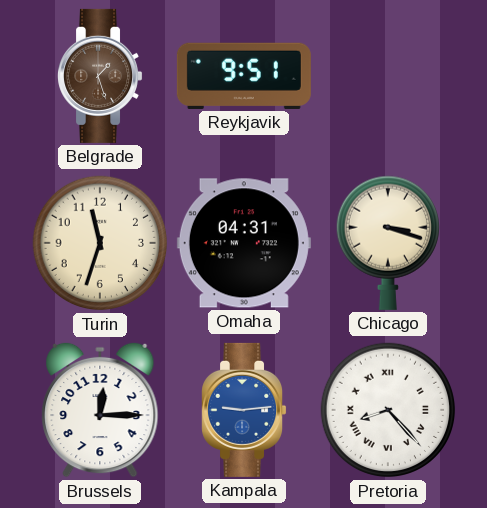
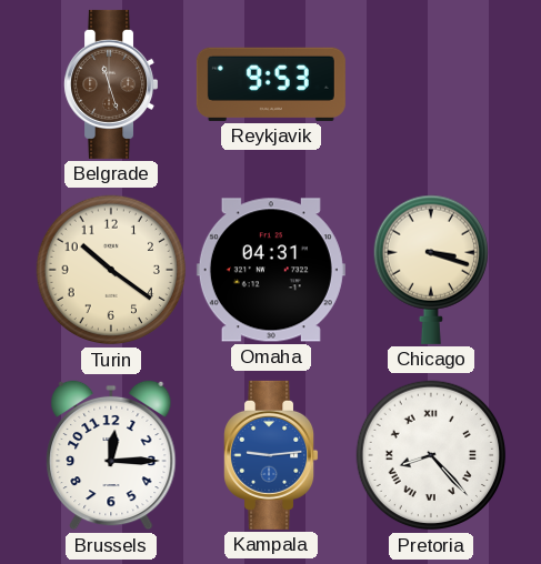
Belgrade: 1:27 -> 11:27
Reykjavik: 9:51 -> 9:53
Turin: 11:33 -> 10:21
